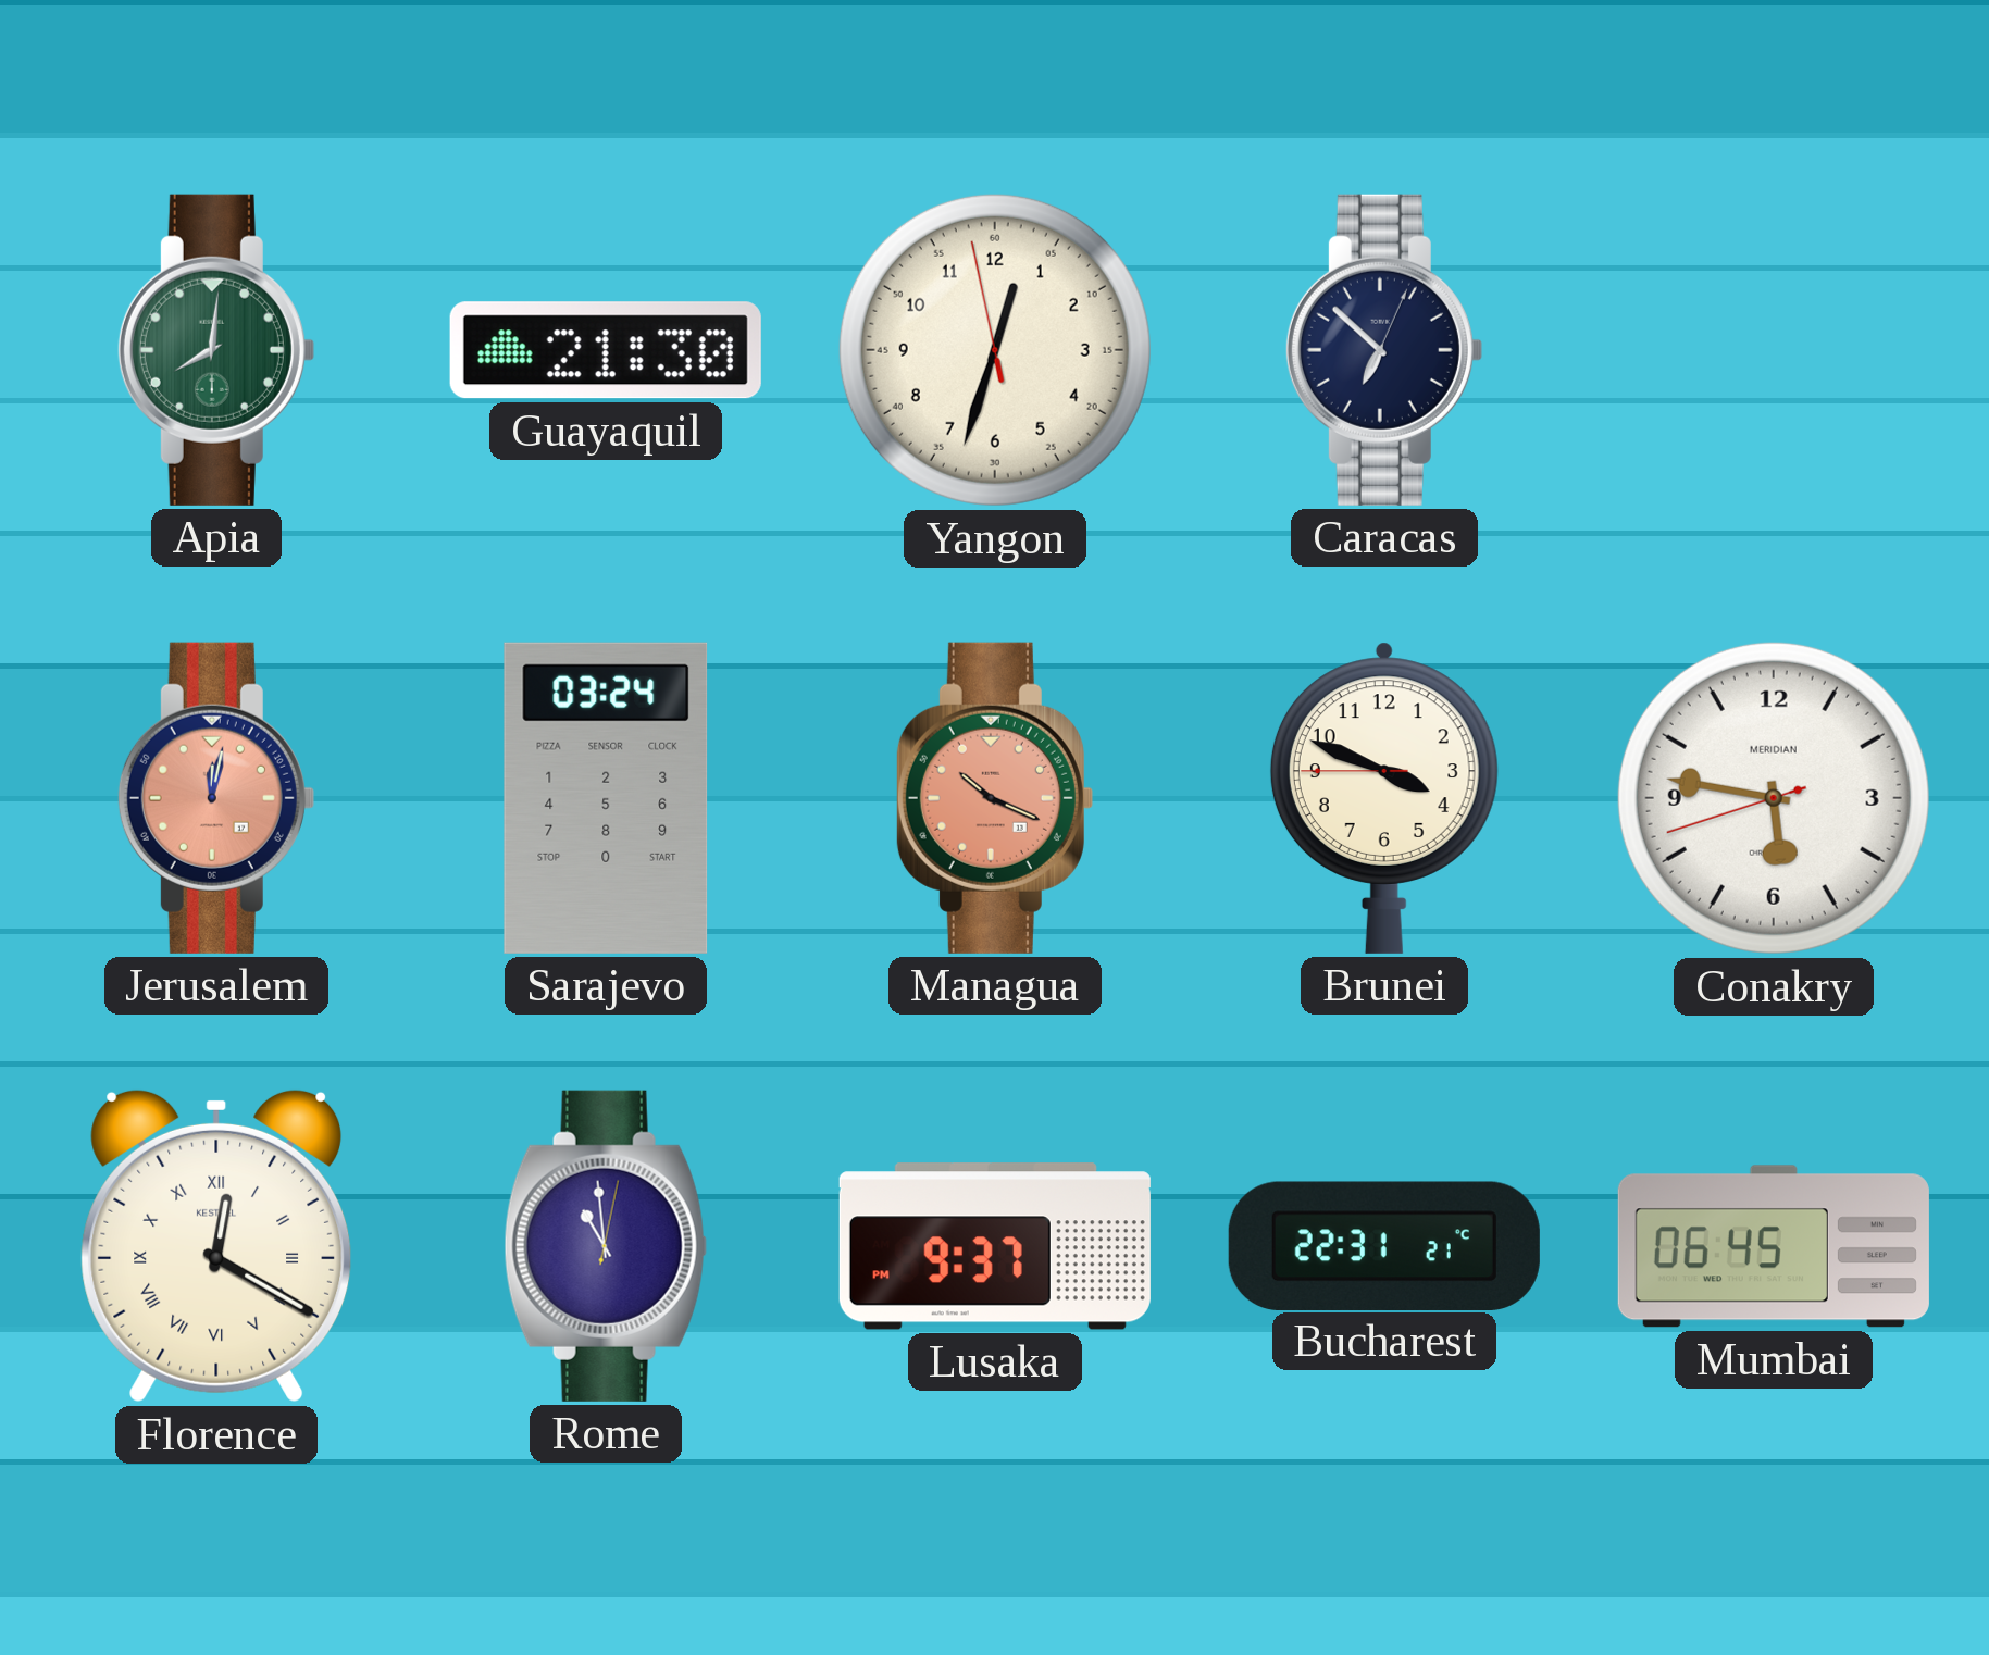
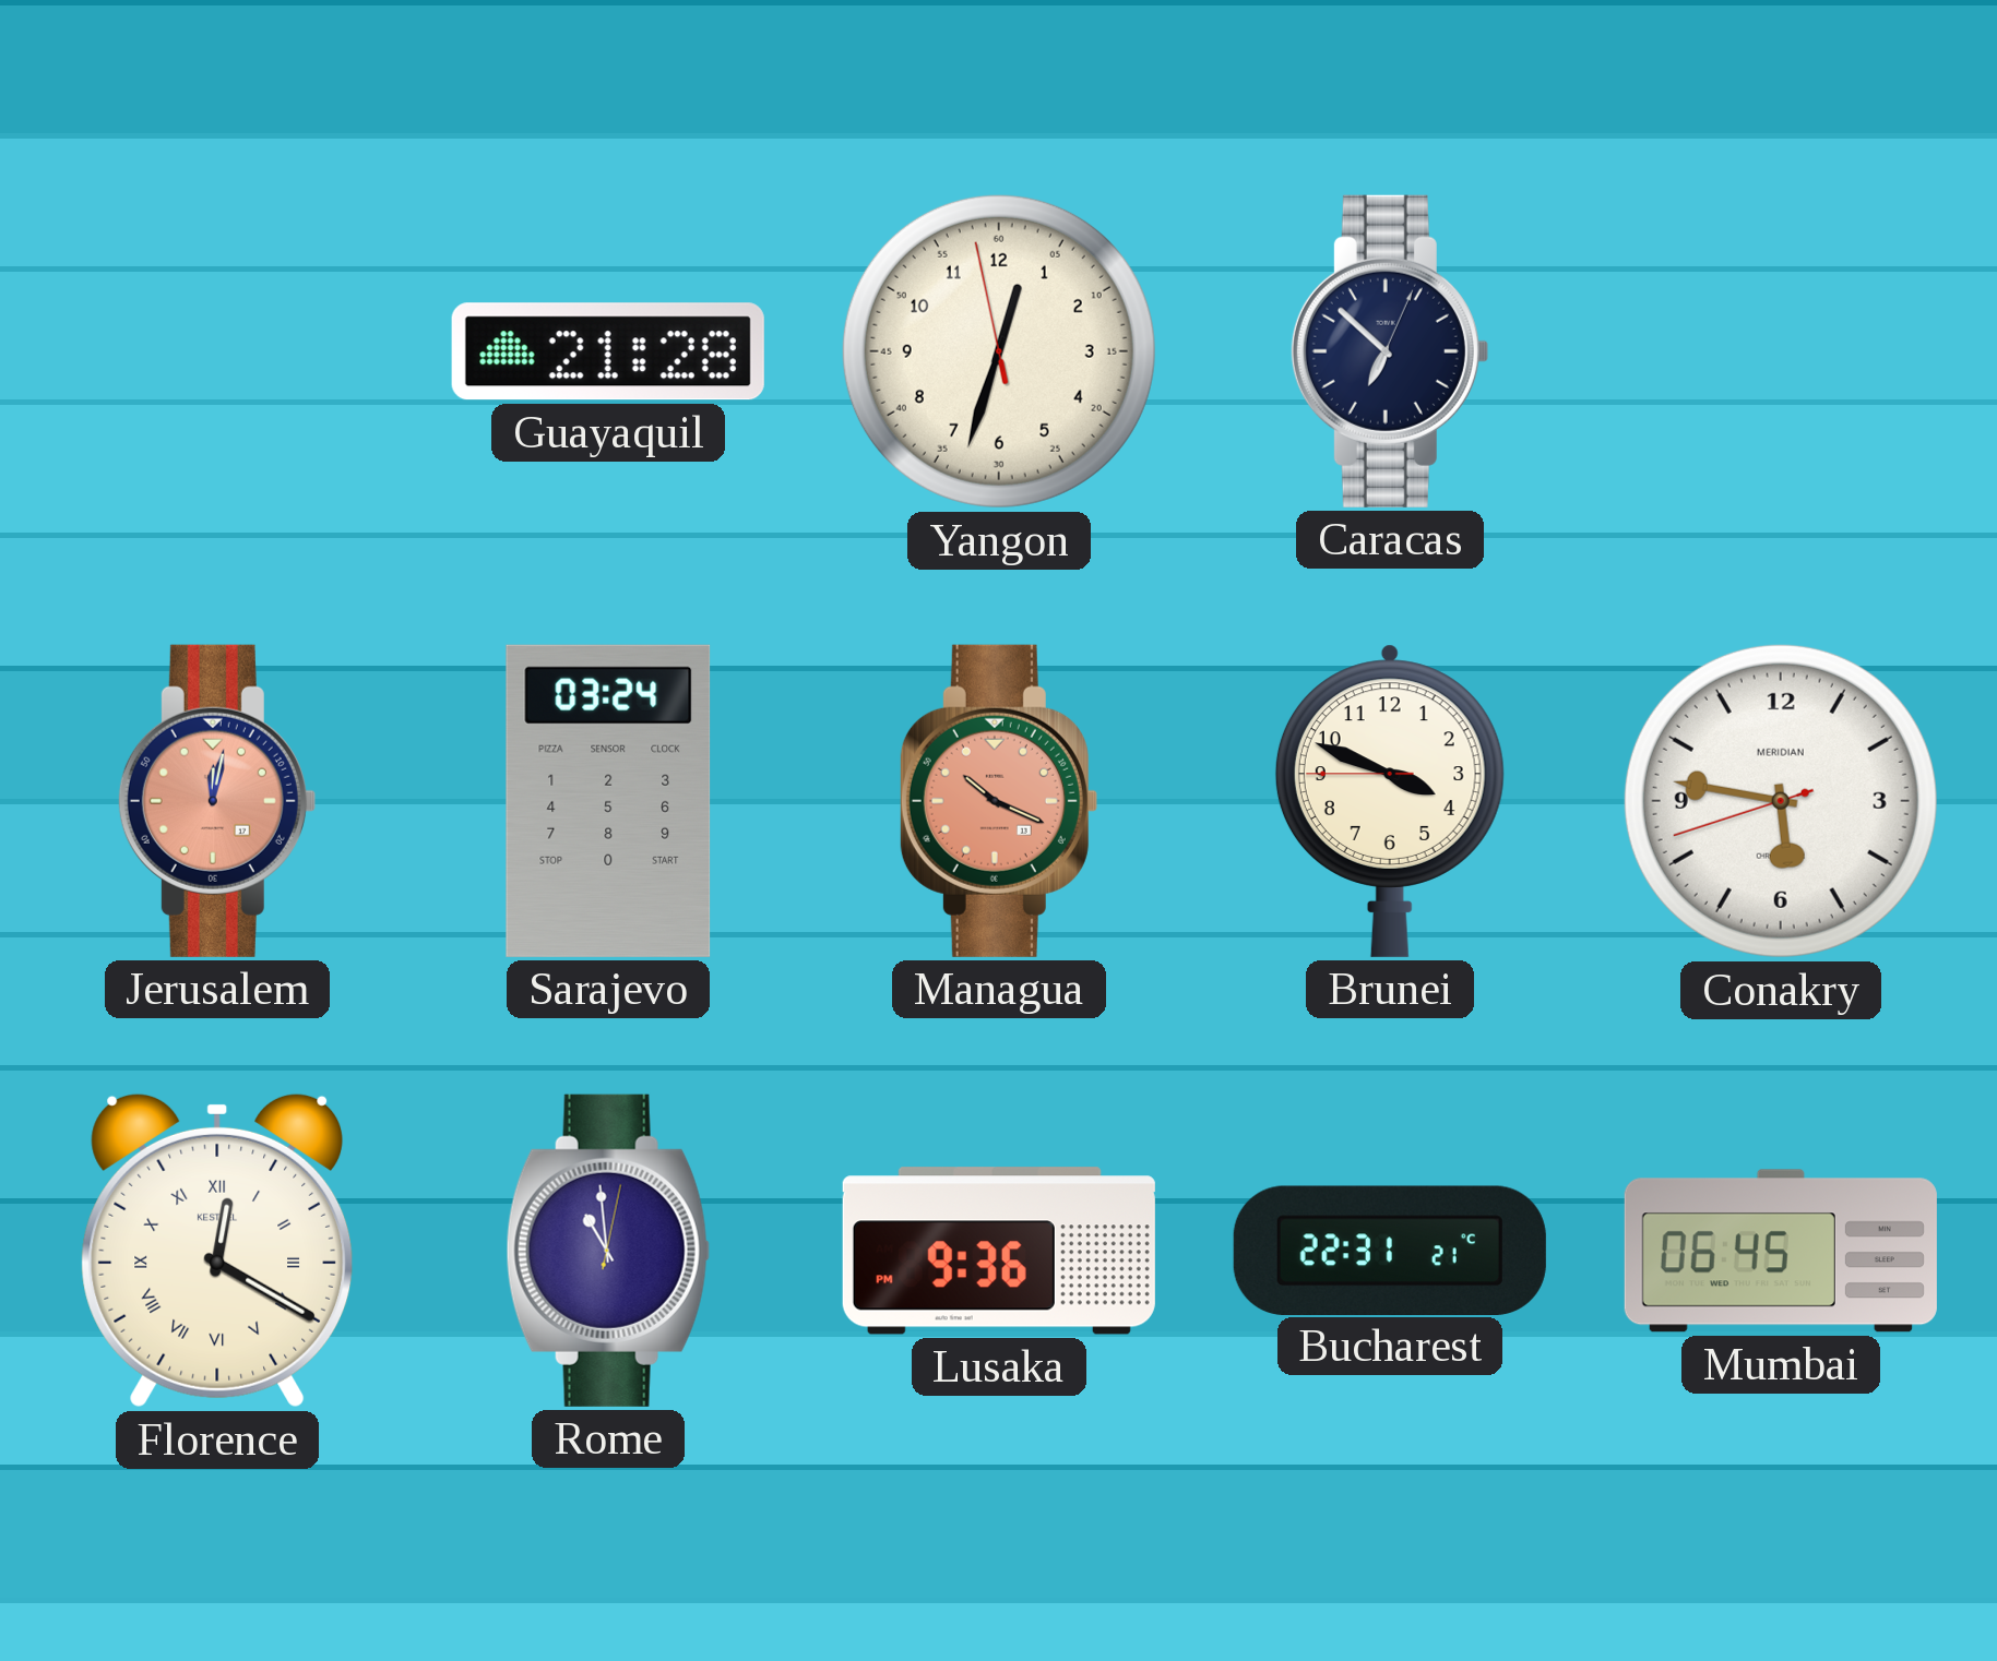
Apia: 8:01 -> none
Guayaquil: 21:30 -> 21:28
Lusaka: 9:37 -> 9:36
